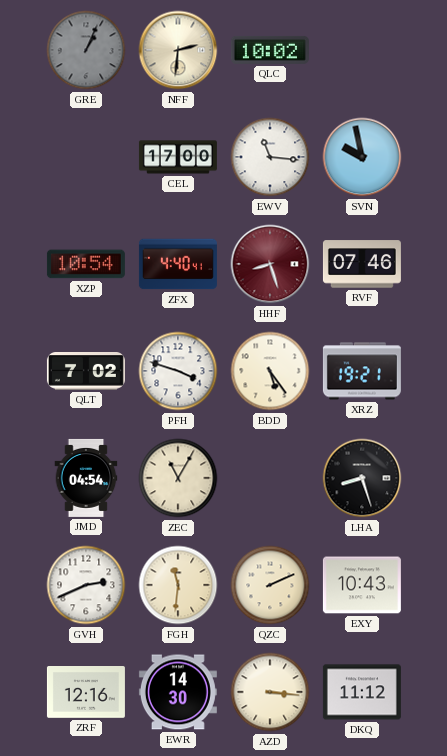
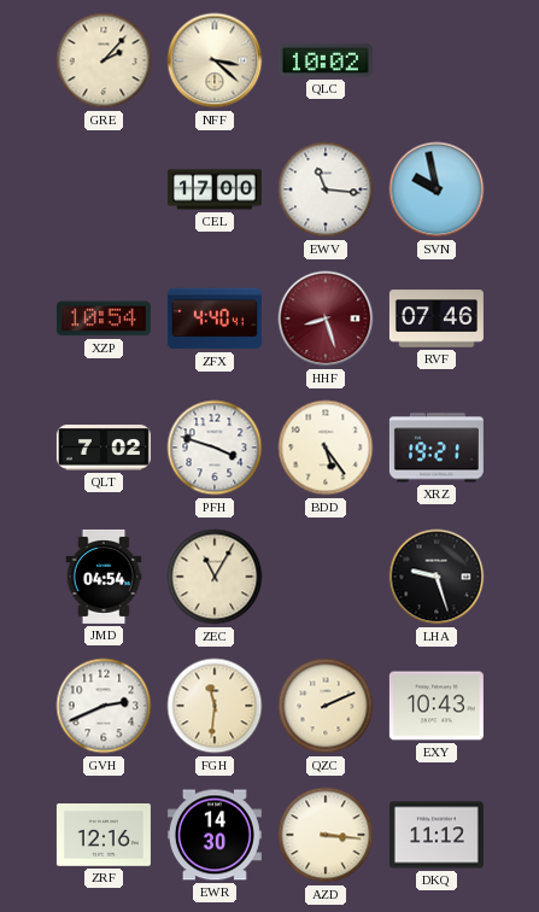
GRE: 1:04 -> 2:07
GRE dial: grey -> cream
NFF: 2:31 -> 3:22
LHA: 8:27 -> 9:27
